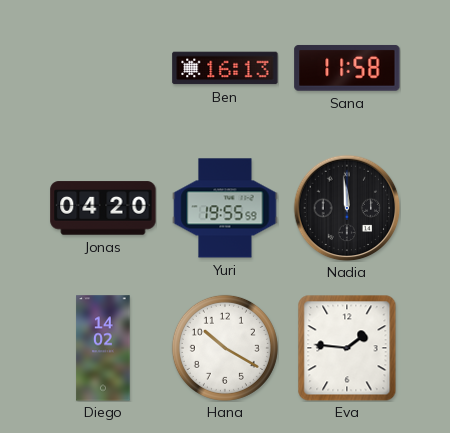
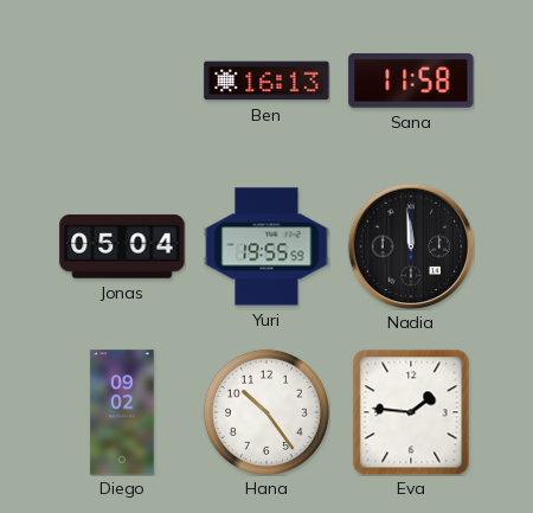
Jonas: 04:20 -> 05:04
Diego: 14:02 -> 09:02
Hana: 10:20 -> 10:24
